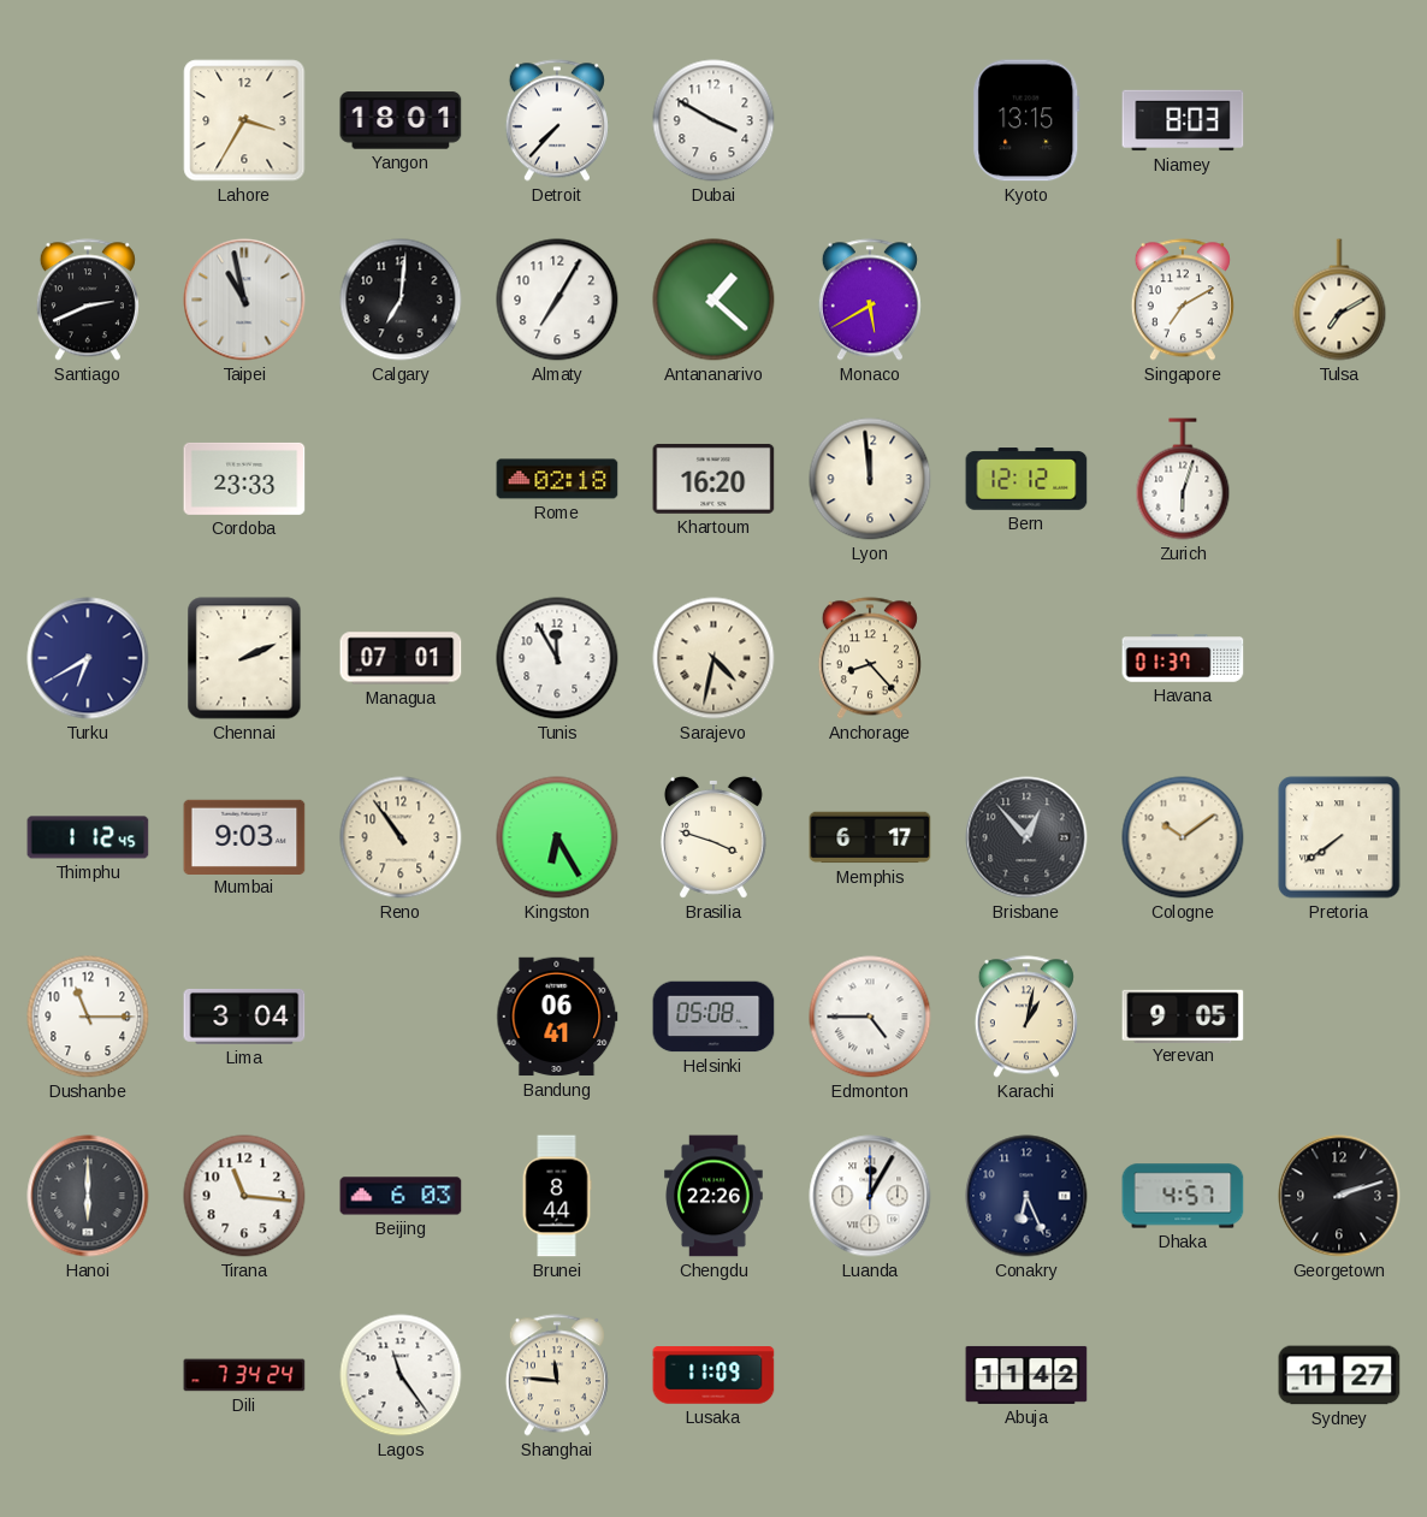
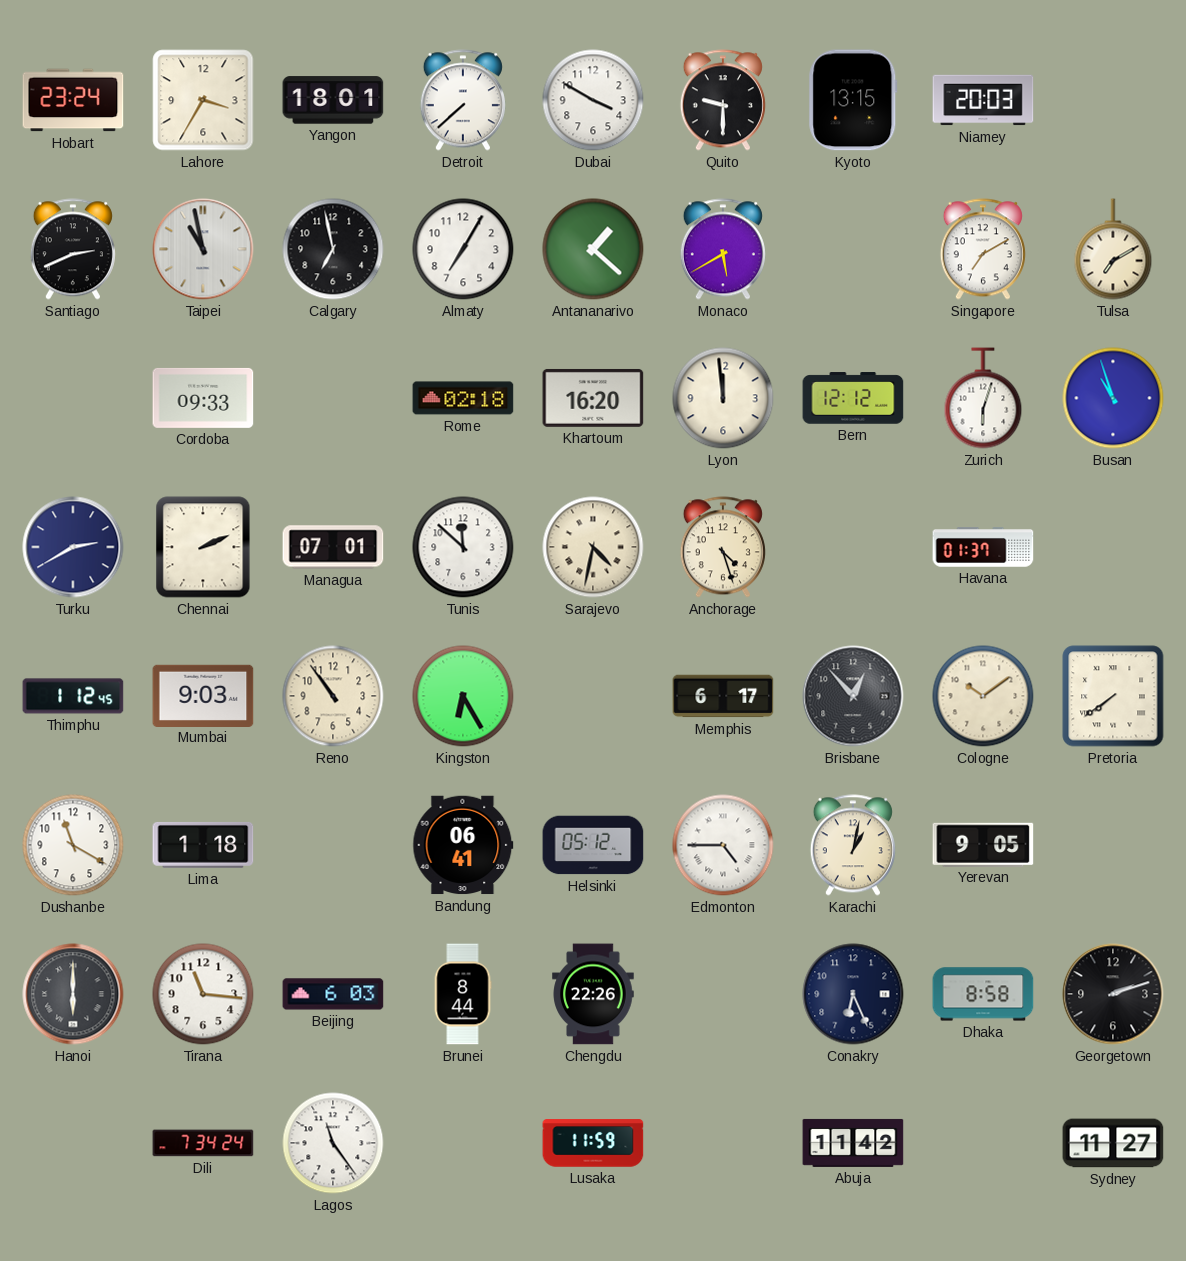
Hobart: none -> 23:24
Detroit: 7:37 -> 7:38
Quito: none -> 9:30
Niamey: 8:03 -> 20:03
Calgary: 7:01 -> 6:58
Cordoba: 23:33 -> 09:33
Busan: none -> 10:57
Turku: 6:40 -> 2:40
Tunis: 11:55 -> 11:52
Anchorage: 8:23 -> 4:27
Brasilia: 3:48 -> none
Dushanbe: 11:15 -> 11:20
Lima: 3:04 -> 1:18
Helsinki: 05:08 -> 05:12
Luanda: 12:05 -> none
Dhaka: 4:57 -> 8:58
Shanghai: 11:46 -> none
Lusaka: 11:09 -> 11:59
